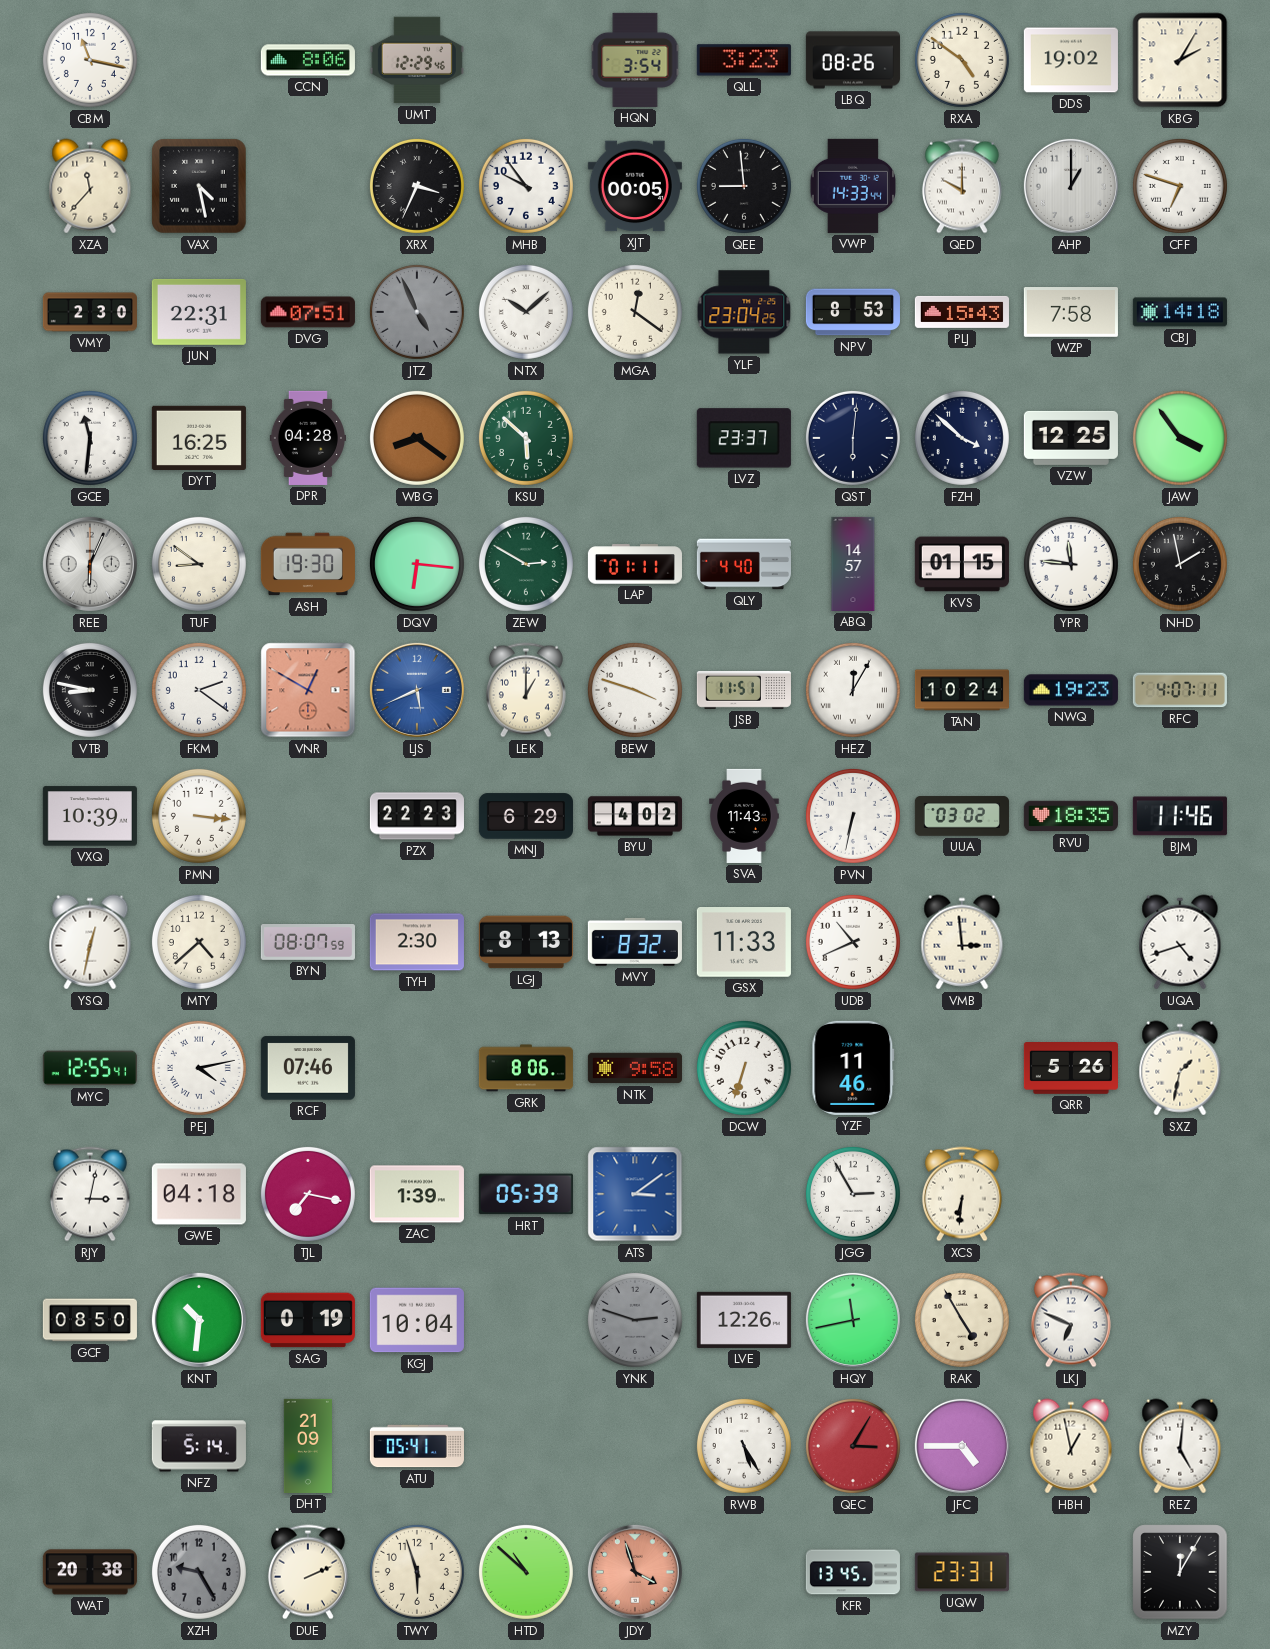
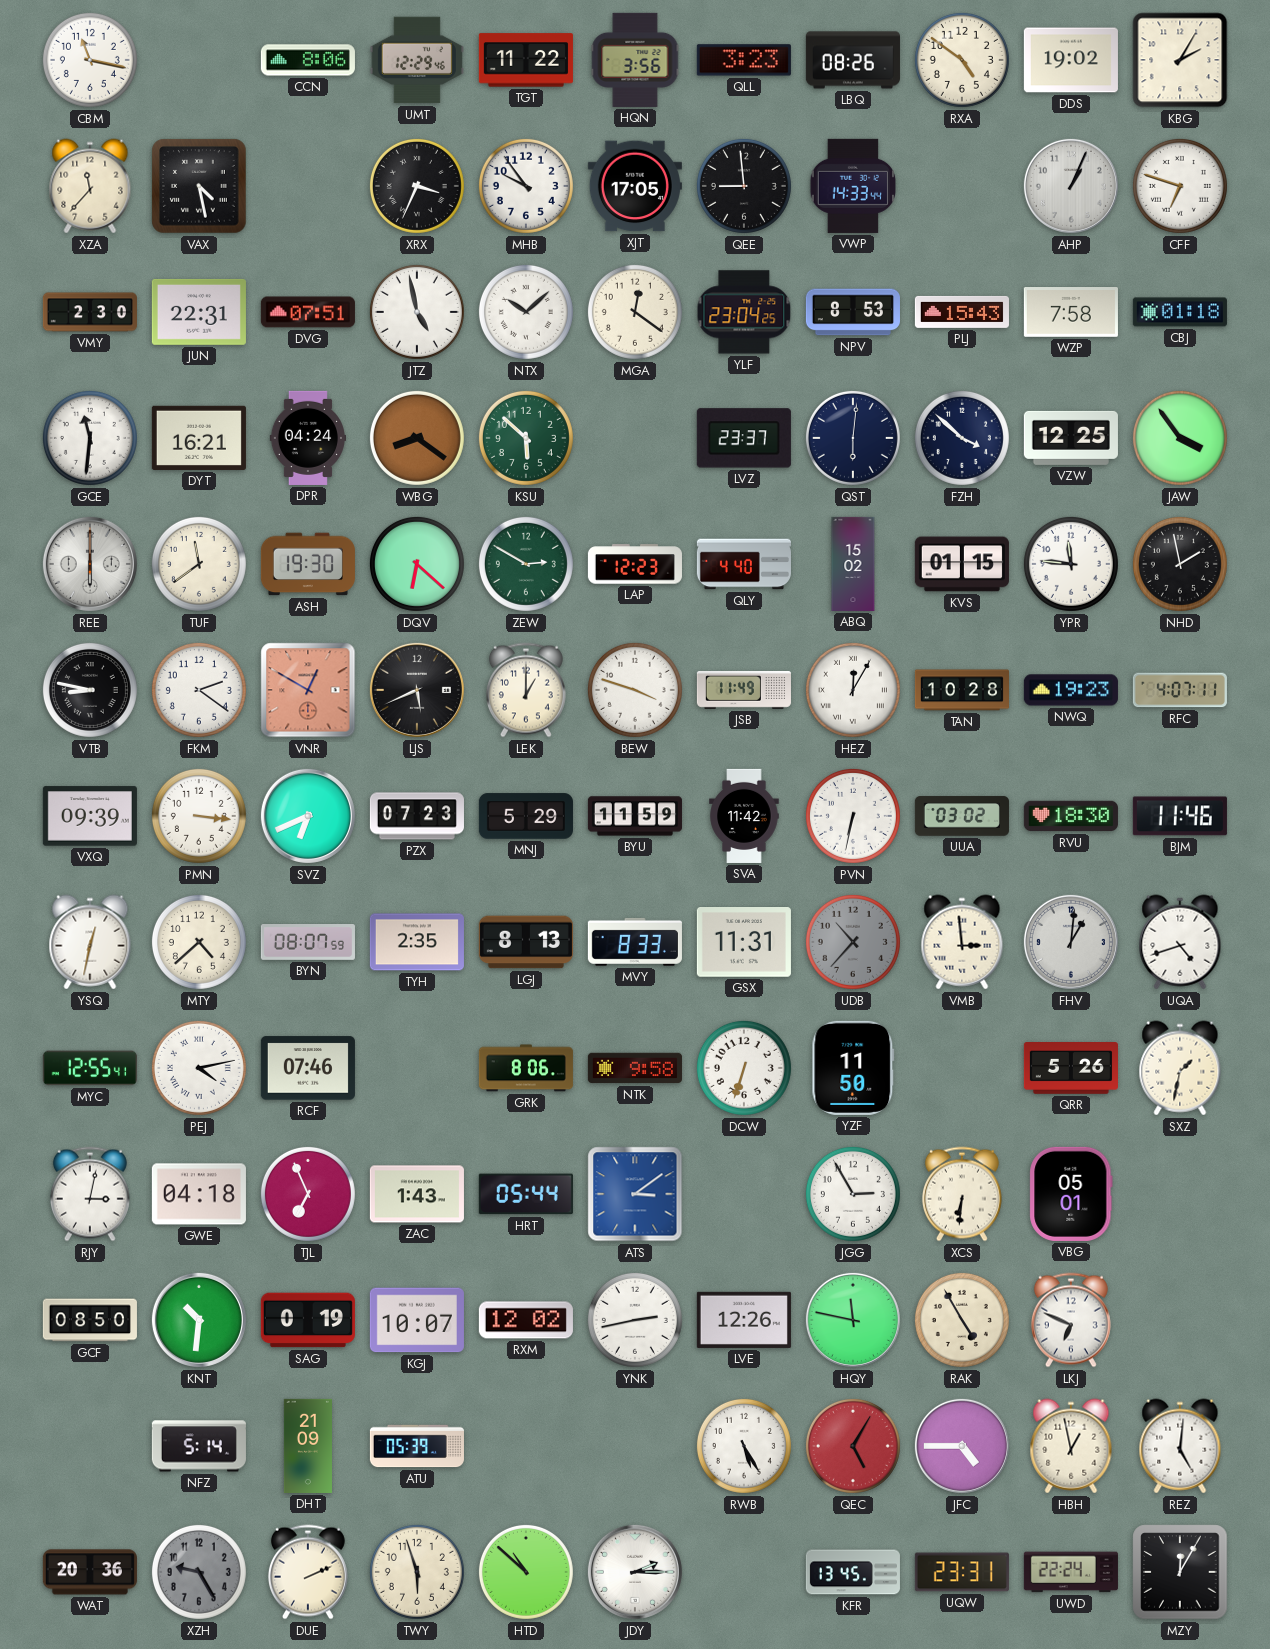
TGT: none -> 11:22
HQN: 3:54 -> 3:56
XJT: 00:05 -> 17:05
QED: 10:00 -> none
AHP: 1:00 -> 1:04
JTZ: 4:56 -> 4:58
JTZ dial: grey -> white
CBJ: 14:18 -> 01:18
DYT: 16:25 -> 16:21
DPR: 04:28 -> 04:24
REE: 6:04 -> 6:00
TUF: 8:51 -> 11:39
DQV: 6:16 -> 6:22
LAP: 01:11 -> 12:23
ABQ: 14:57 -> 15:02
LJS dial: blue -> black
JSB: 11:51 -> 11:49
TAN: 10:24 -> 10:28
VXQ: 10:39 -> 09:39
SVZ: none -> 6:41
PZX: 22:23 -> 07:23
MNJ: 6:29 -> 5:29
BYU: 4:02 -> 11:59
SVA: 11:43 -> 11:42
RVU: 18:35 -> 18:30
TYH: 2:30 -> 2:35
MVY: 8:32 -> 8:33
GSX: 11:33 -> 11:31
UDB: 10:41 -> 10:37
UDB dial: white -> grey
FHV: none -> 1:01
YZF: 11:46 -> 11:50
TJL: 7:17 -> 6:56
ZAC: 1:39 -> 1:43
HRT: 05:39 -> 05:44
VBG: none -> 05:01
KGJ: 10:04 -> 10:07
RXM: none -> 12:02
YNK: 2:48 -> 2:43
YNK dial: grey -> white
HQY: 11:43 -> 11:47
ATU: 05:41 -> 05:39
QEC: 3:05 -> 5:05
WAT: 20:38 -> 20:36
JDY: 3:57 -> 2:15
JDY dial: salmon -> white
UWD: none -> 22:24
